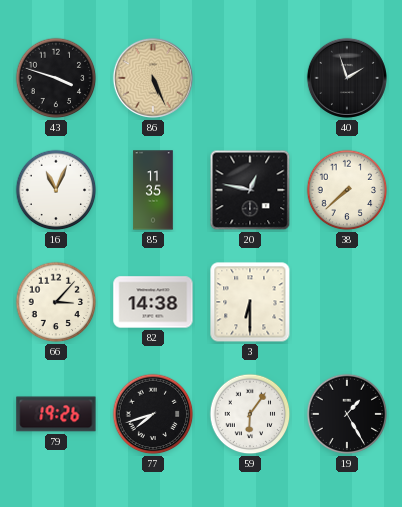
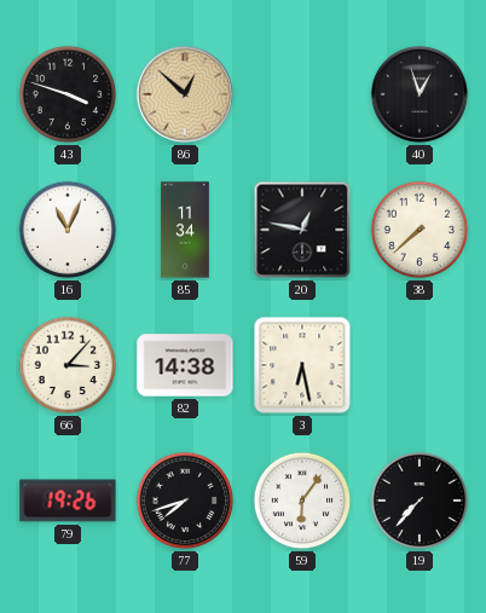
86: 5:26 -> 12:52
40: 1:57 -> 12:57
85: 11:35 -> 11:34
3: 6:30 -> 6:28
19: 1:25 -> 7:37
